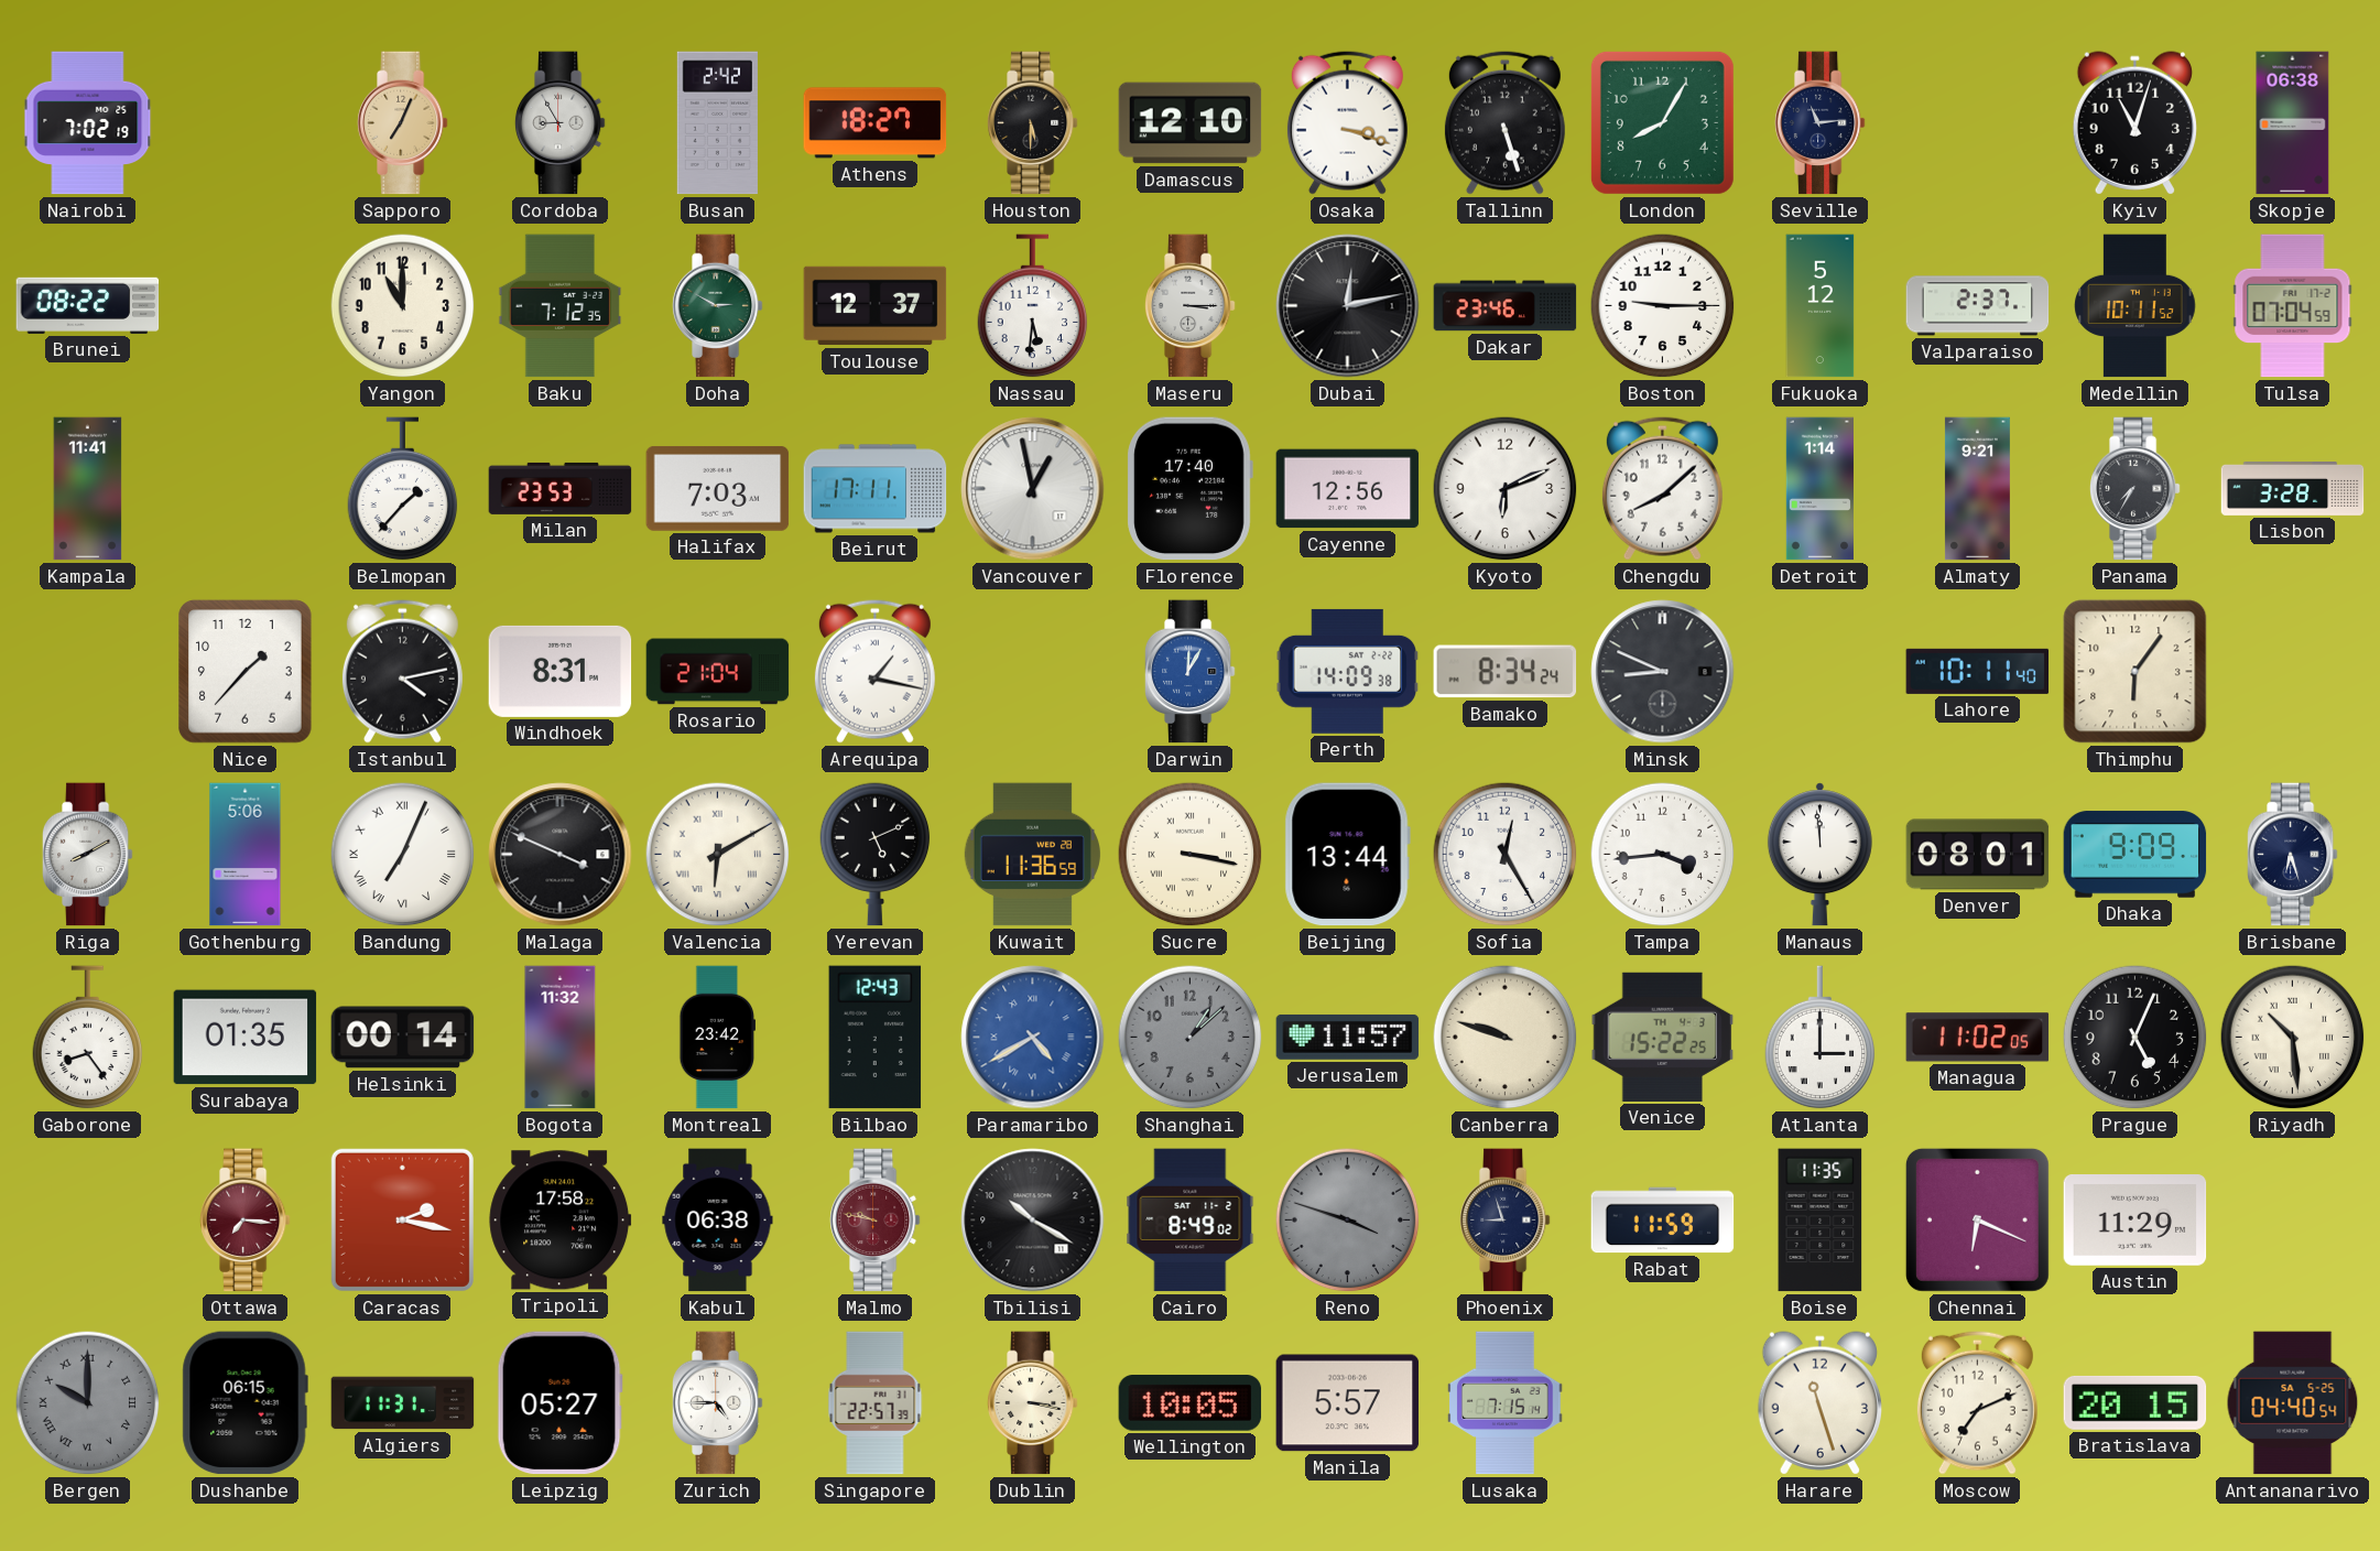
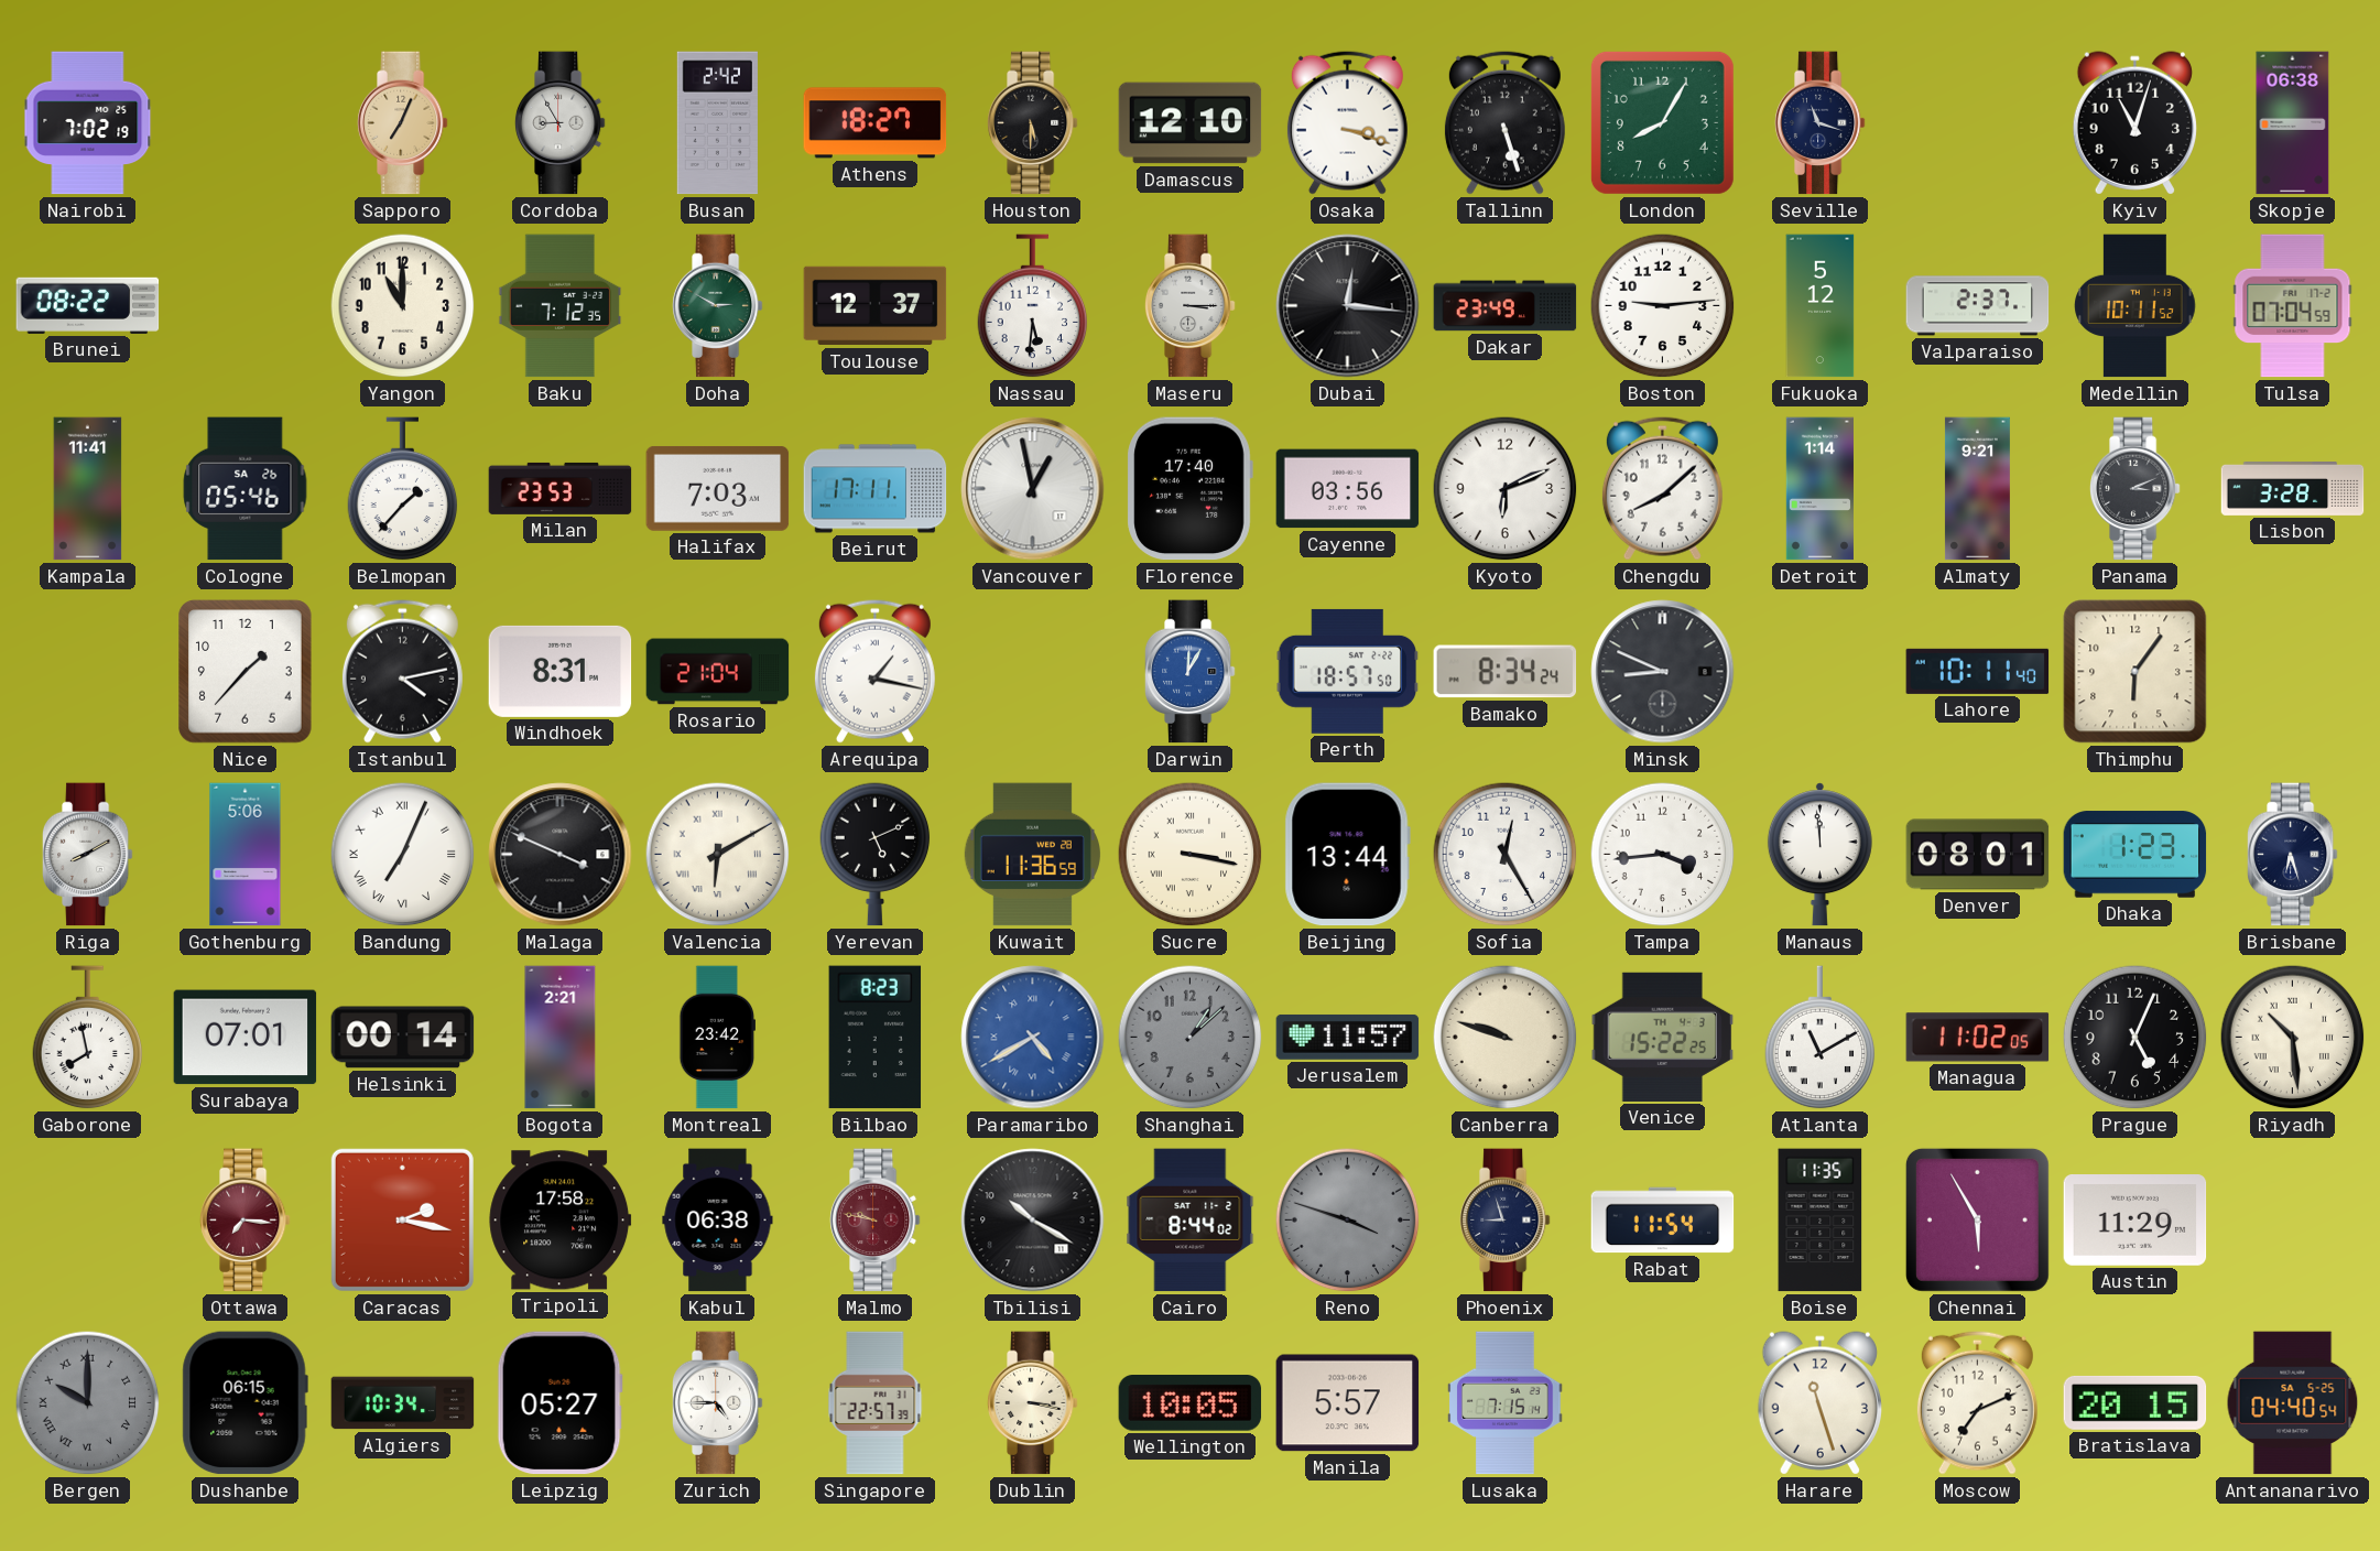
Seville: 11:14 -> 11:18
Dubai: 12:13 -> 12:16
Dakar: 23:46 -> 23:49
Boston: 9:15 -> 9:14
Cologne: none -> 05:46
Cayenne: 12:56 -> 03:56
Panama: 7:35 -> 3:11
Perth: 14:09 -> 18:57
Dhaka: 9:09 -> 1:23
Gaborone: 8:24 -> 7:58
Surabaya: 01:35 -> 07:01
Bogota: 11:32 -> 2:21
Bilbao: 12:43 -> 8:23
Atlanta: 3:00 -> 11:10
Cairo: 8:49 -> 8:44
Rabat: 11:59 -> 11:54
Chennai: 6:19 -> 5:55
Algiers: 11:31 -> 10:34
